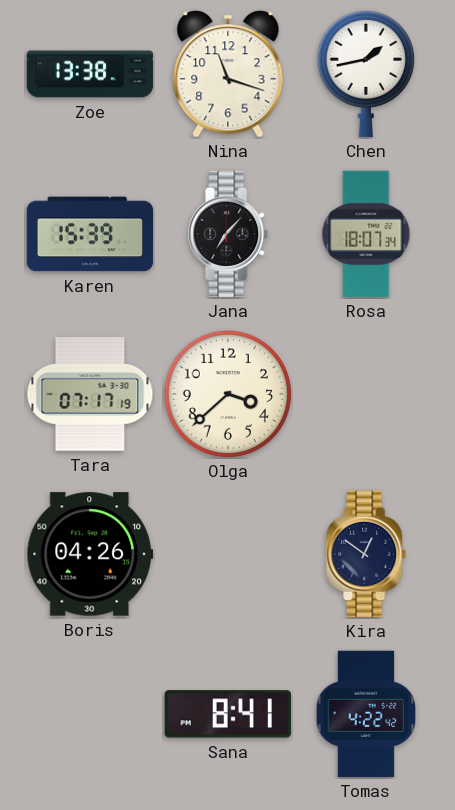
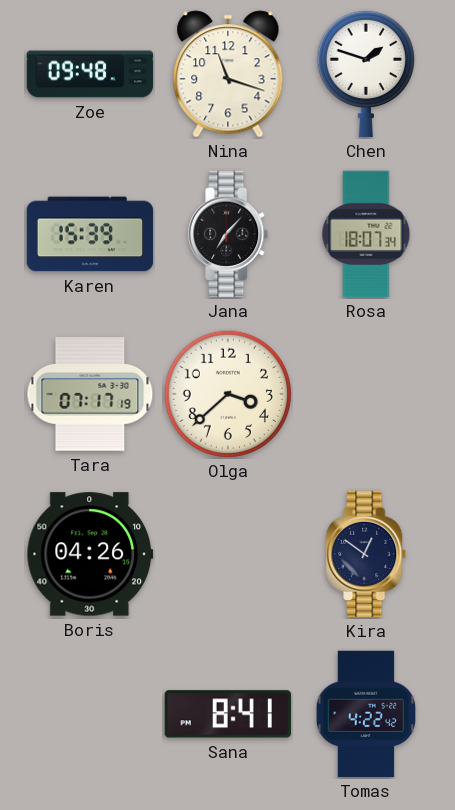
Zoe: 13:38 -> 09:48
Chen: 1:43 -> 1:48
